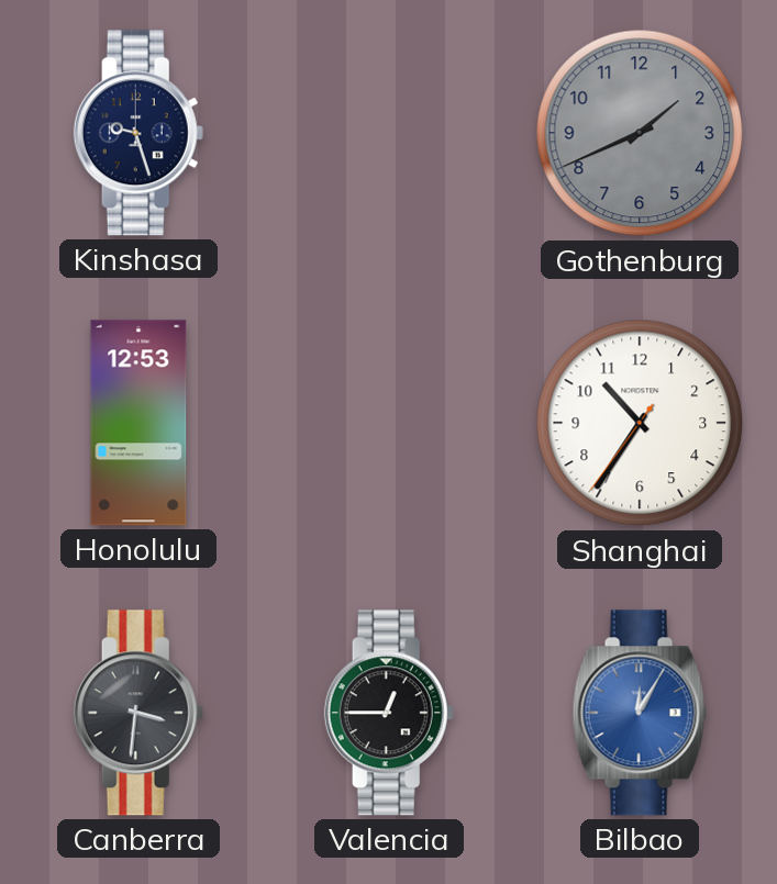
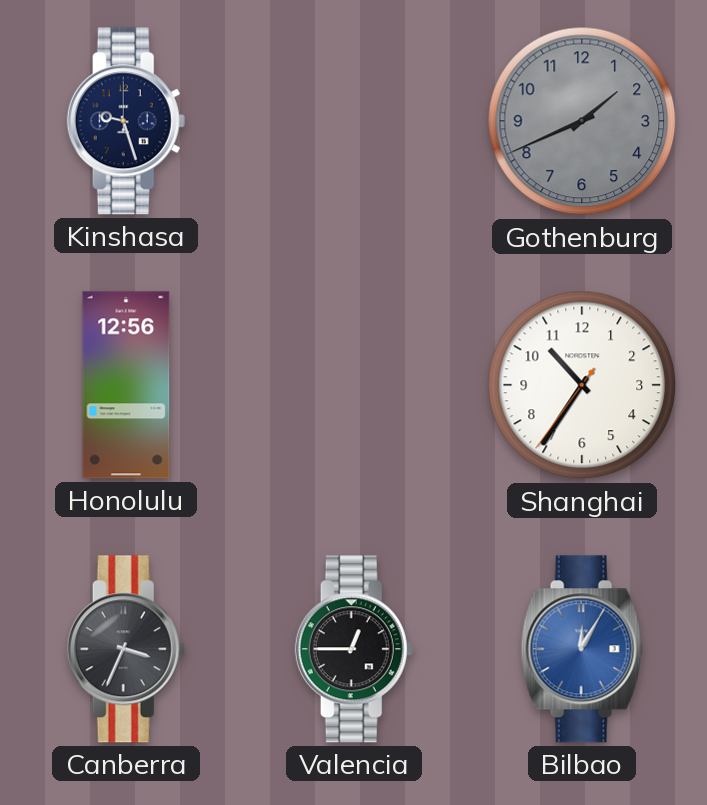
Honolulu: 12:53 -> 12:56
Canberra: 3:31 -> 3:34
